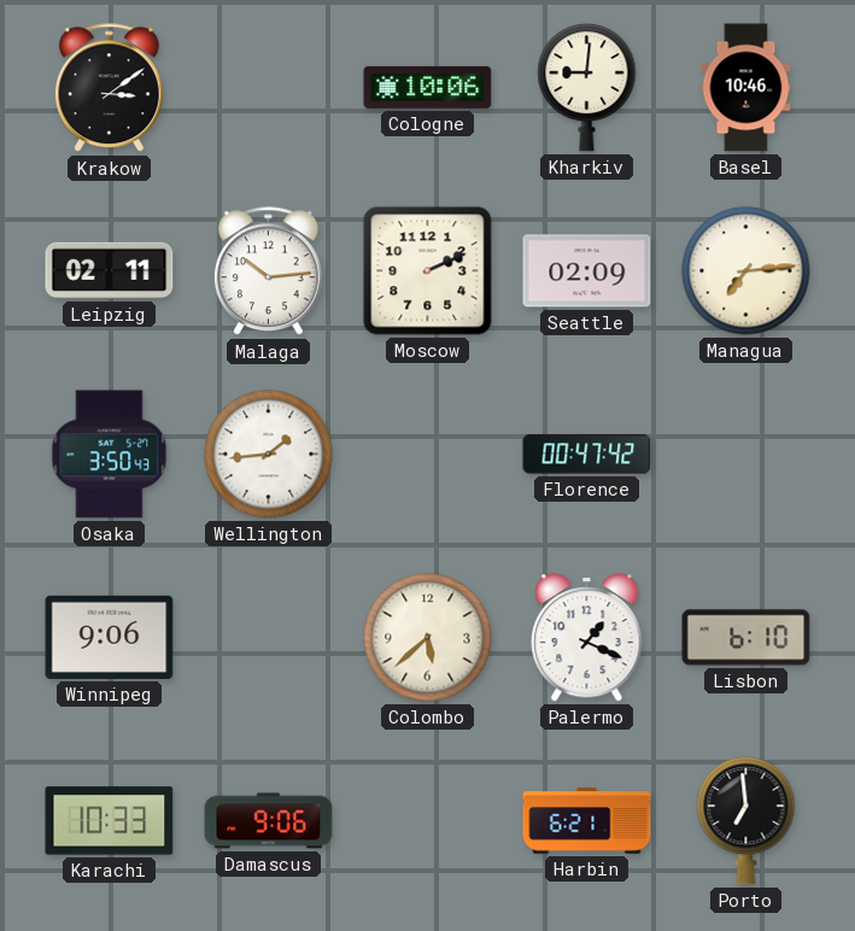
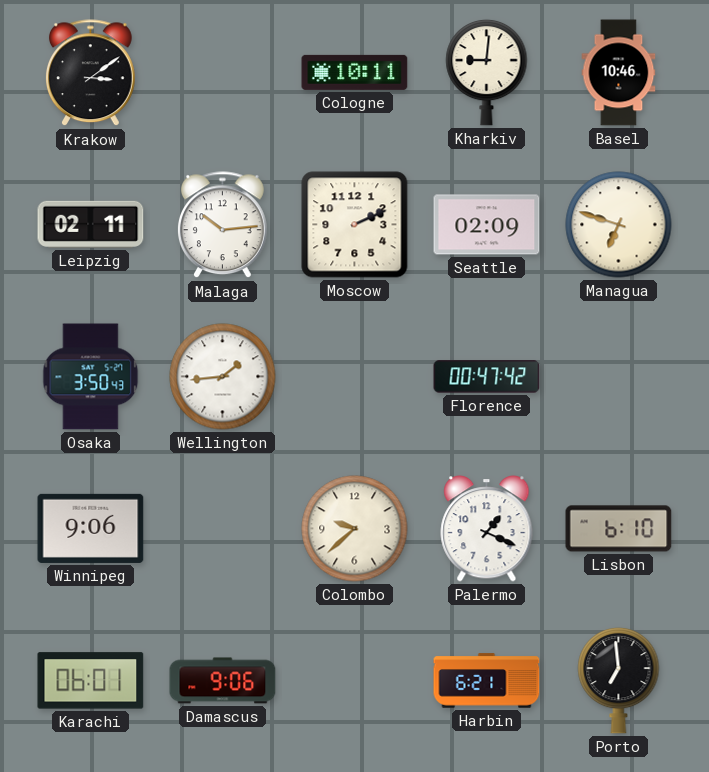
Cologne: 10:06 -> 10:11
Managua: 7:14 -> 6:48
Colombo: 5:38 -> 9:38
Karachi: 10:33 -> 06:01
